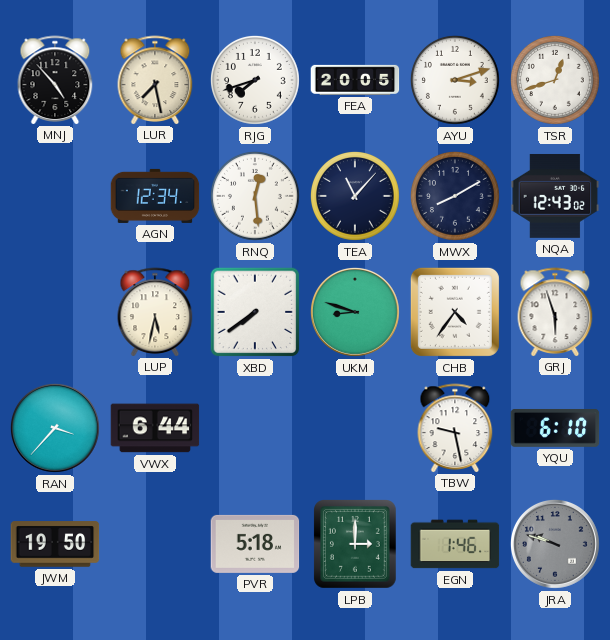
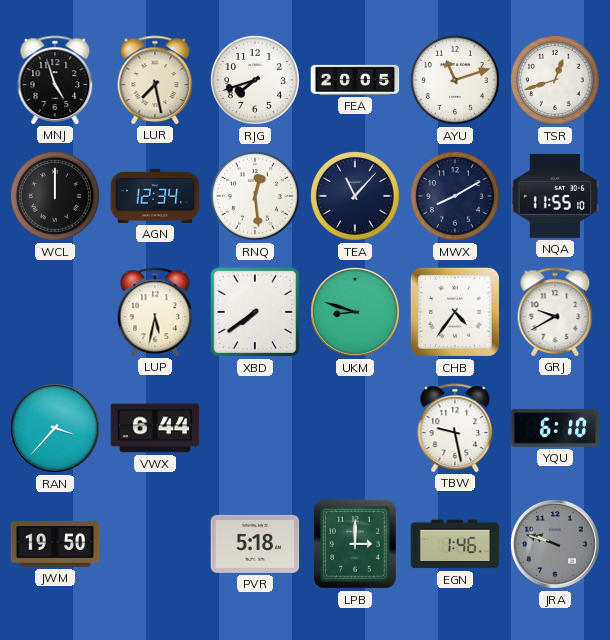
MNJ: 4:53 -> 4:57
AYU: 3:12 -> 11:12
WCL: none -> 12:00
NQA: 12:43 -> 11:55
GRJ: 5:57 -> 9:40
